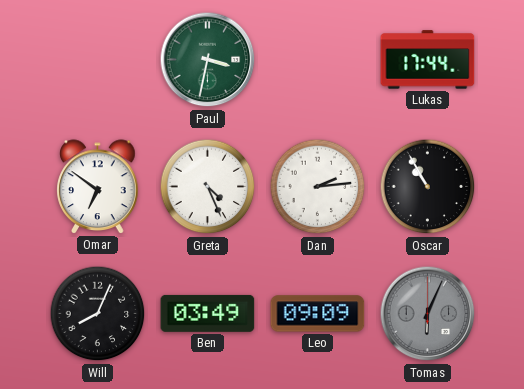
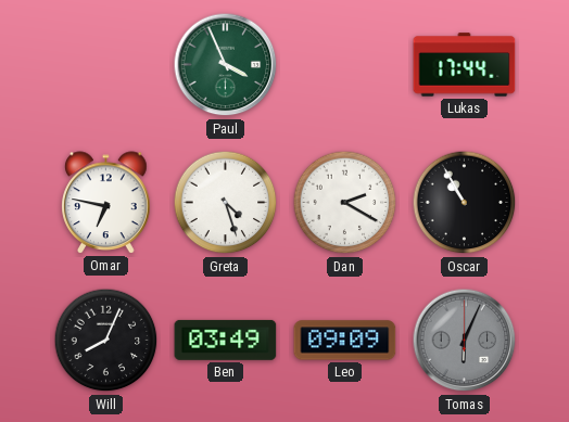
Paul: 3:32 -> 3:56
Omar: 6:51 -> 6:47
Greta: 4:26 -> 4:27
Dan: 2:14 -> 2:20
